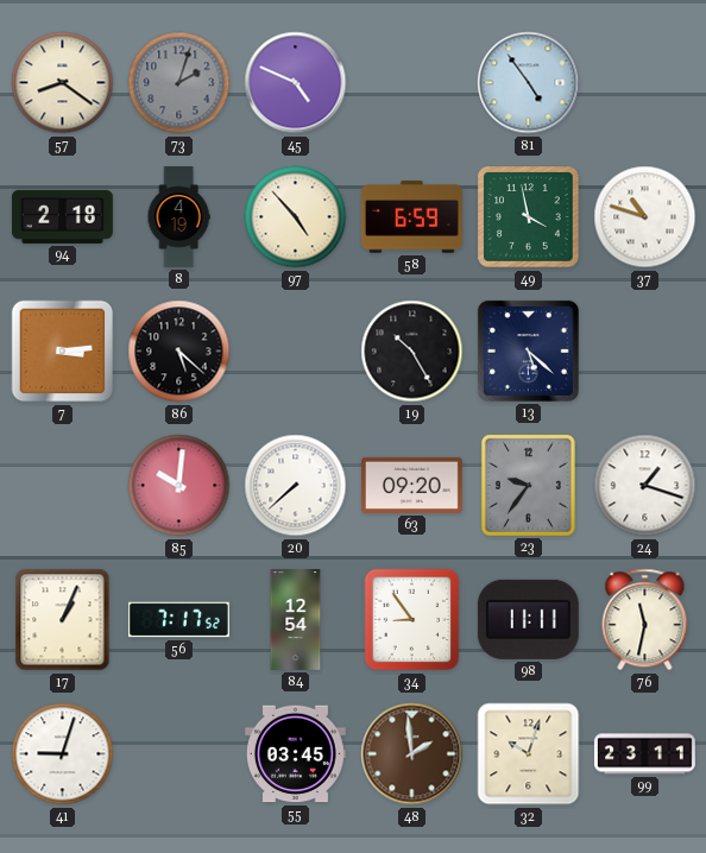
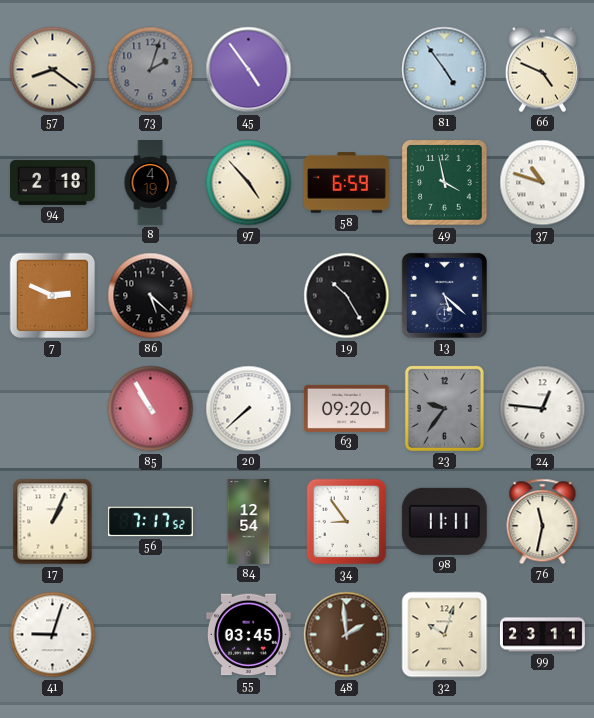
45: 4:49 -> 4:54
66: none -> 4:49
7: 3:14 -> 2:49
85: 10:01 -> 10:55
24: 1:18 -> 12:46
